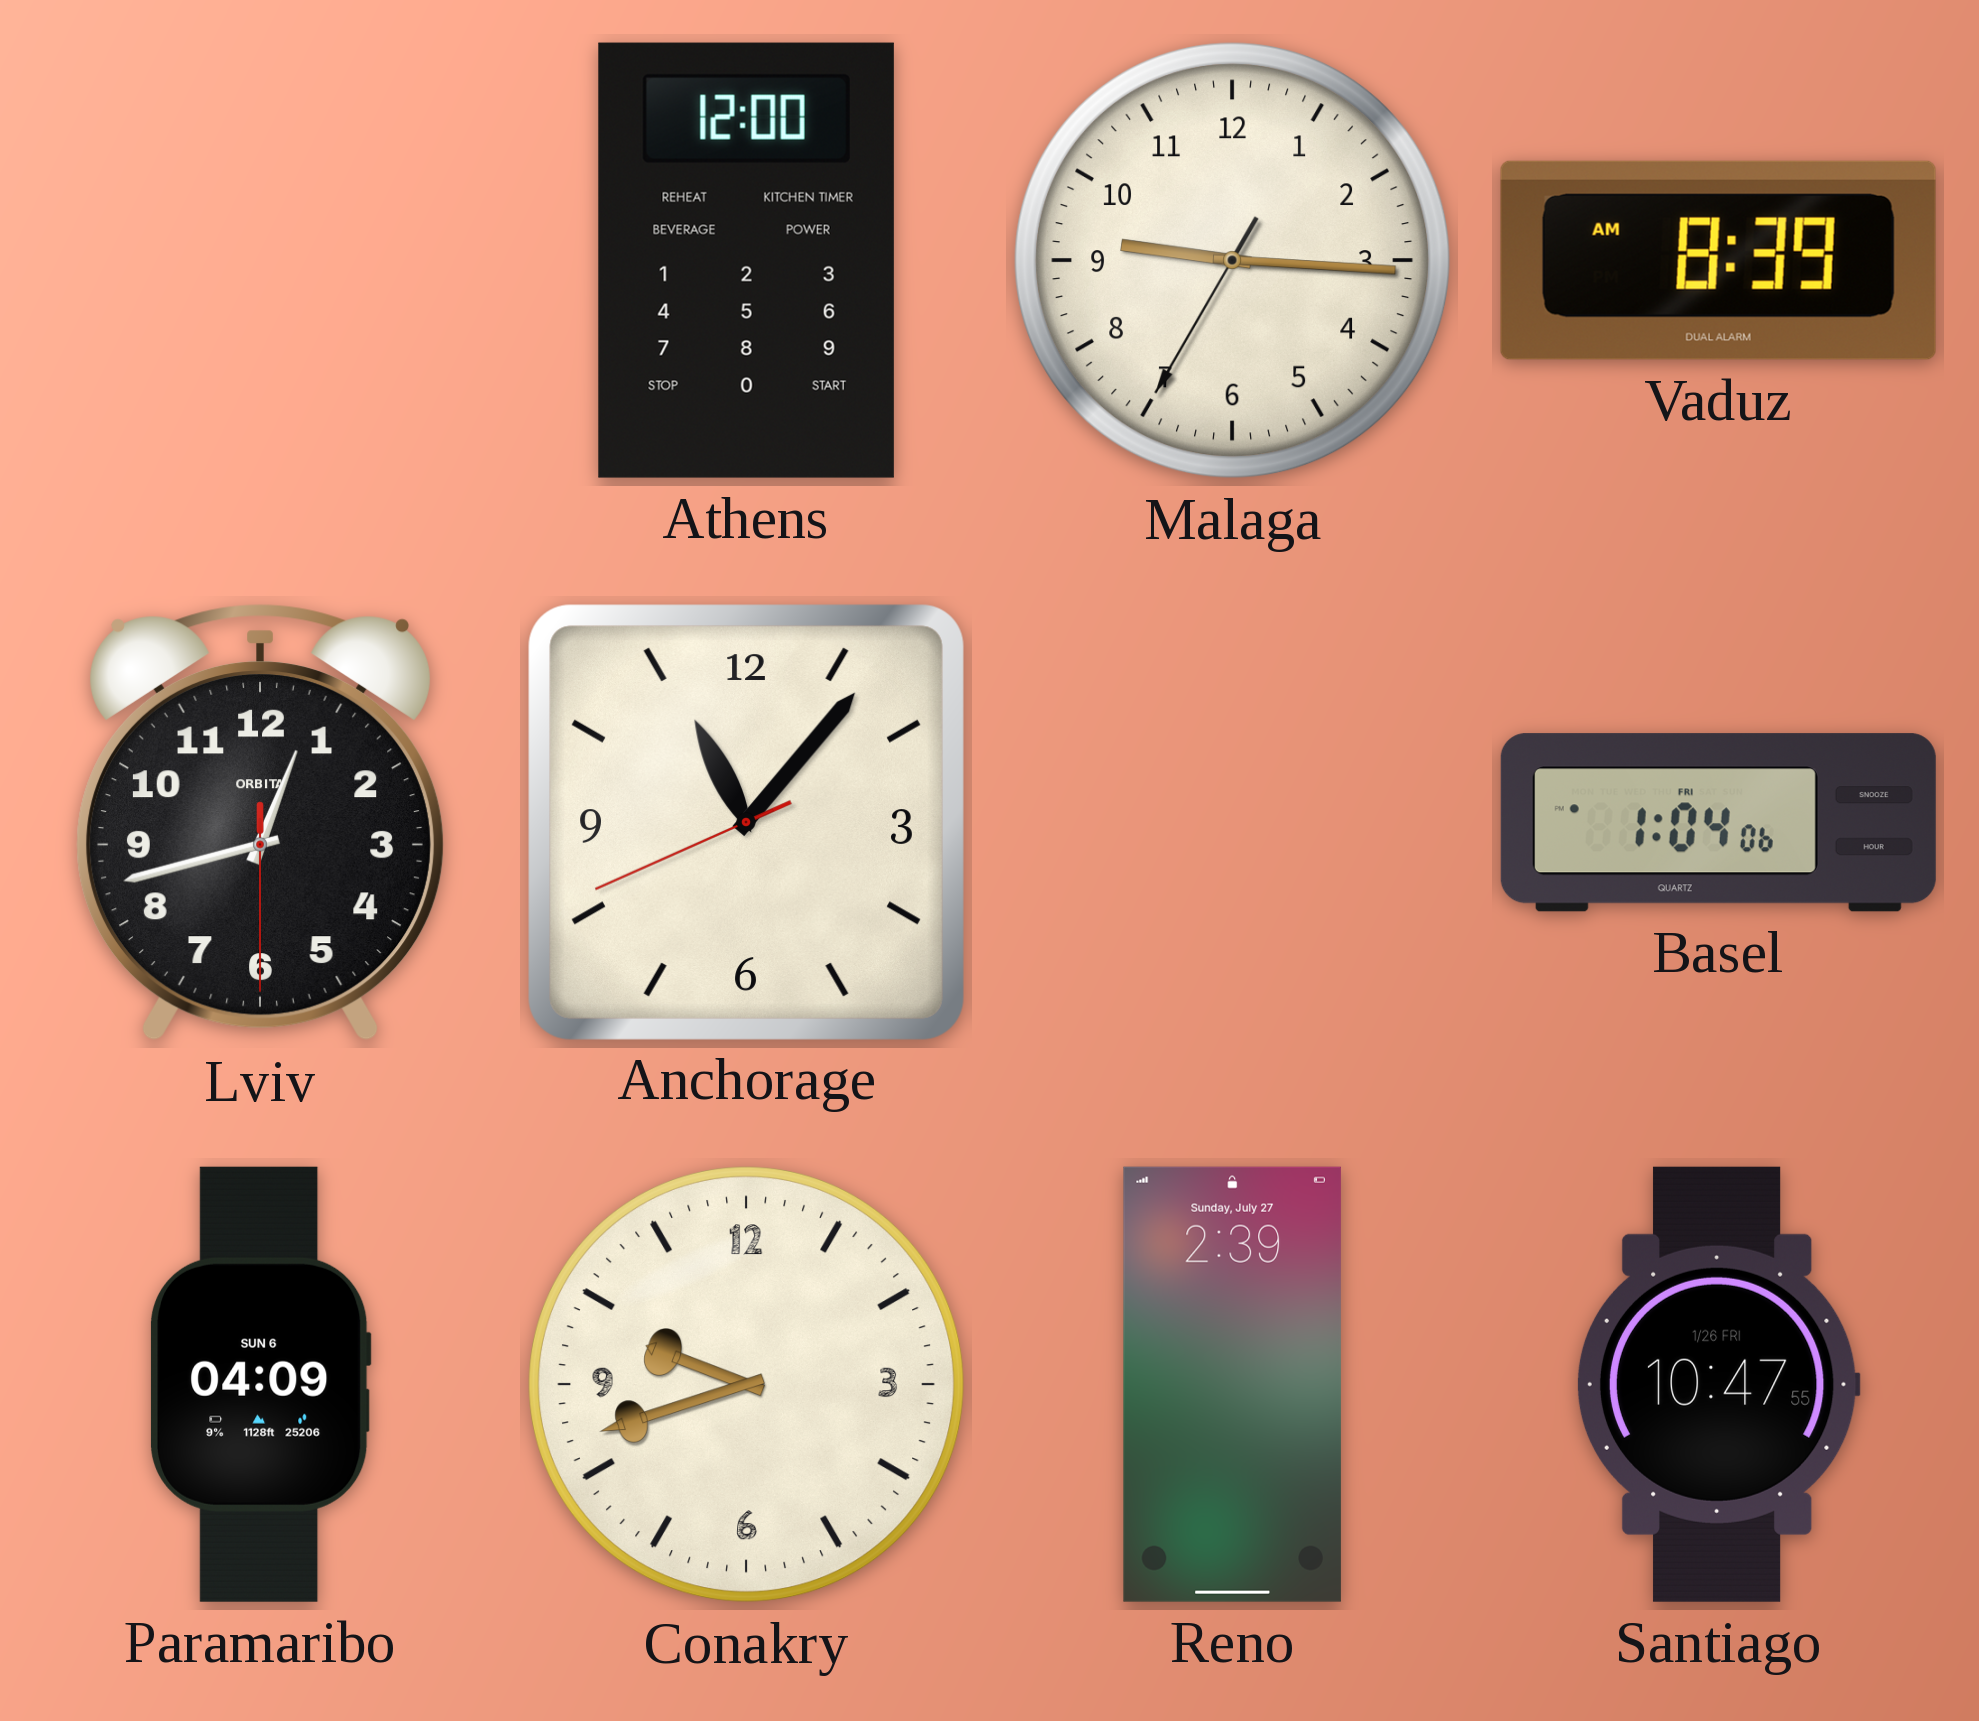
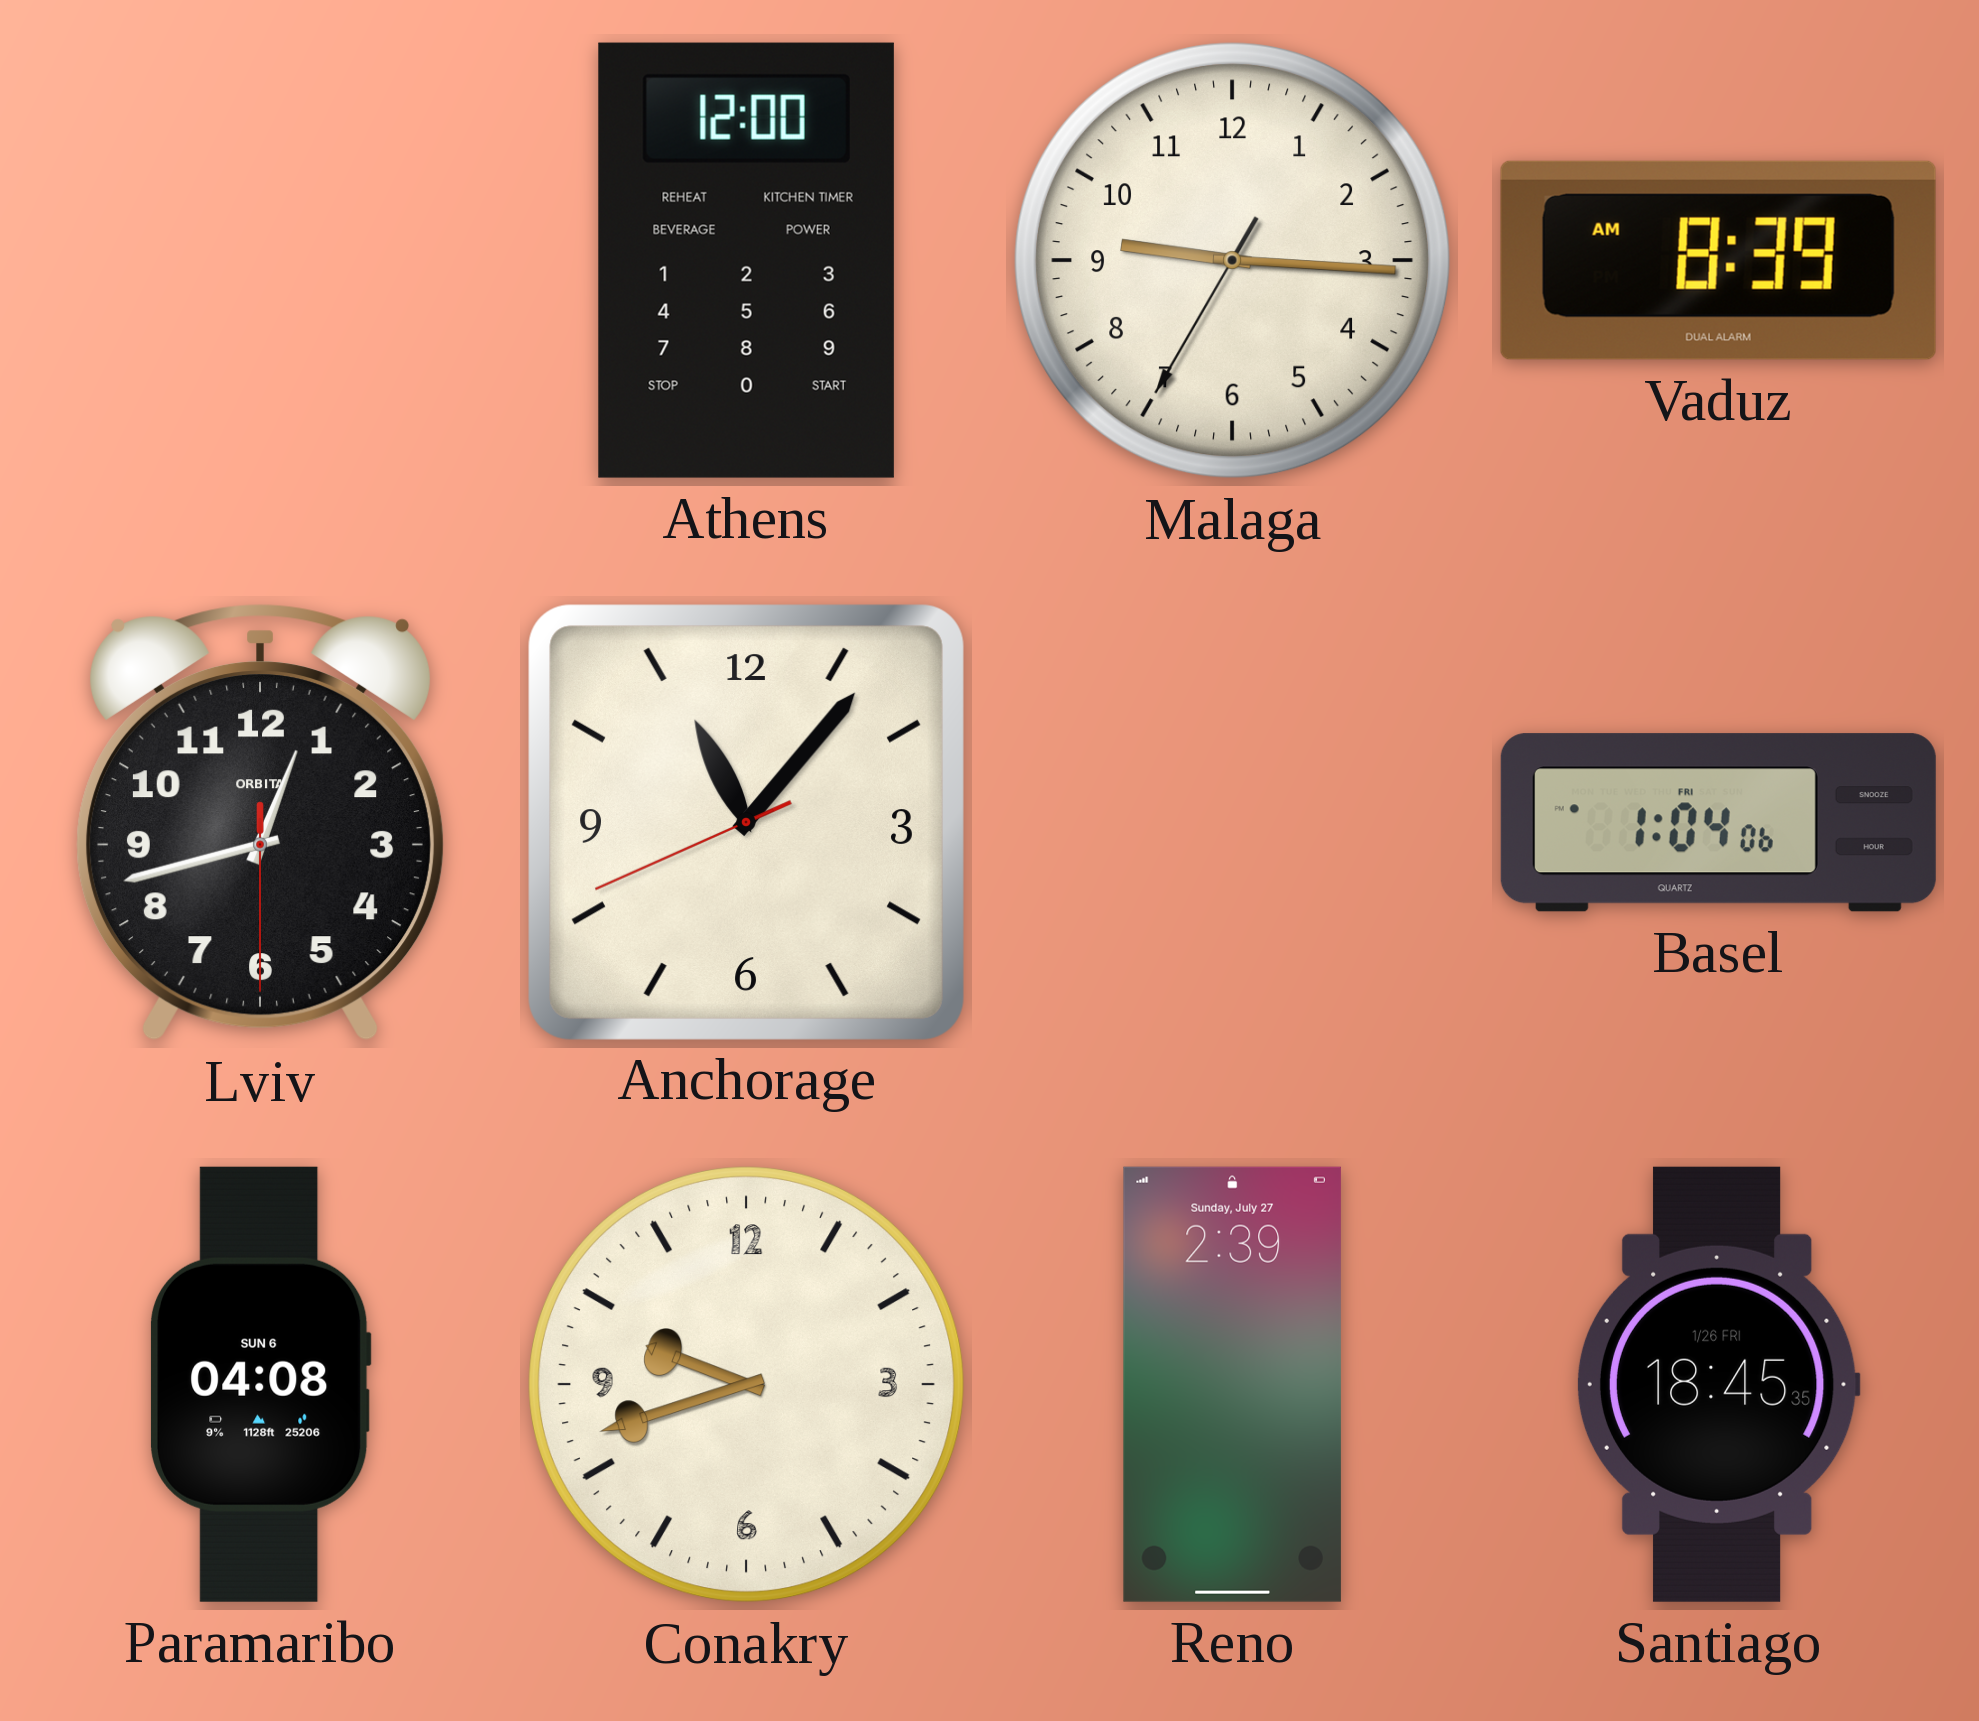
Paramaribo: 04:09 -> 04:08
Santiago: 10:47 -> 18:45
